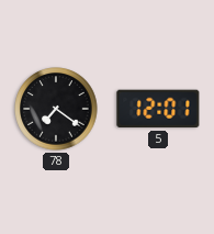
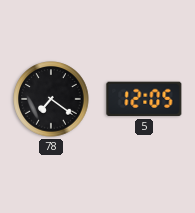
5: 12:01 -> 12:05
